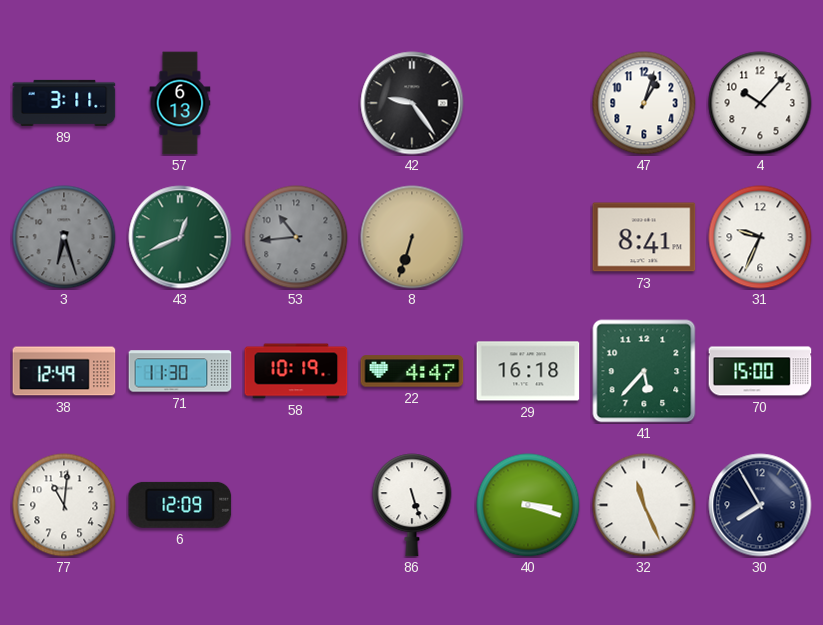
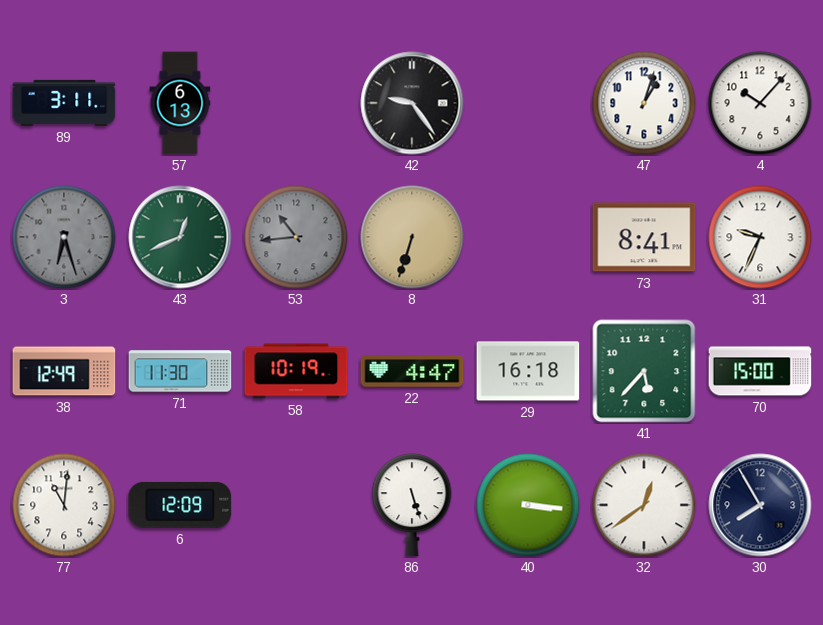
40: 3:18 -> 3:16
32: 11:26 -> 12:39
